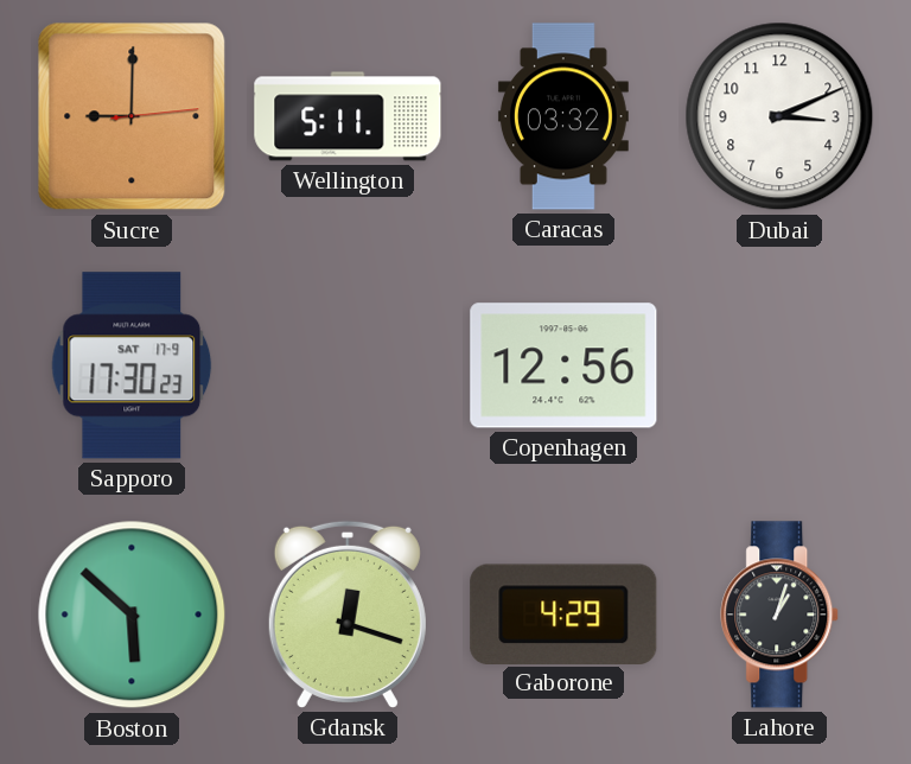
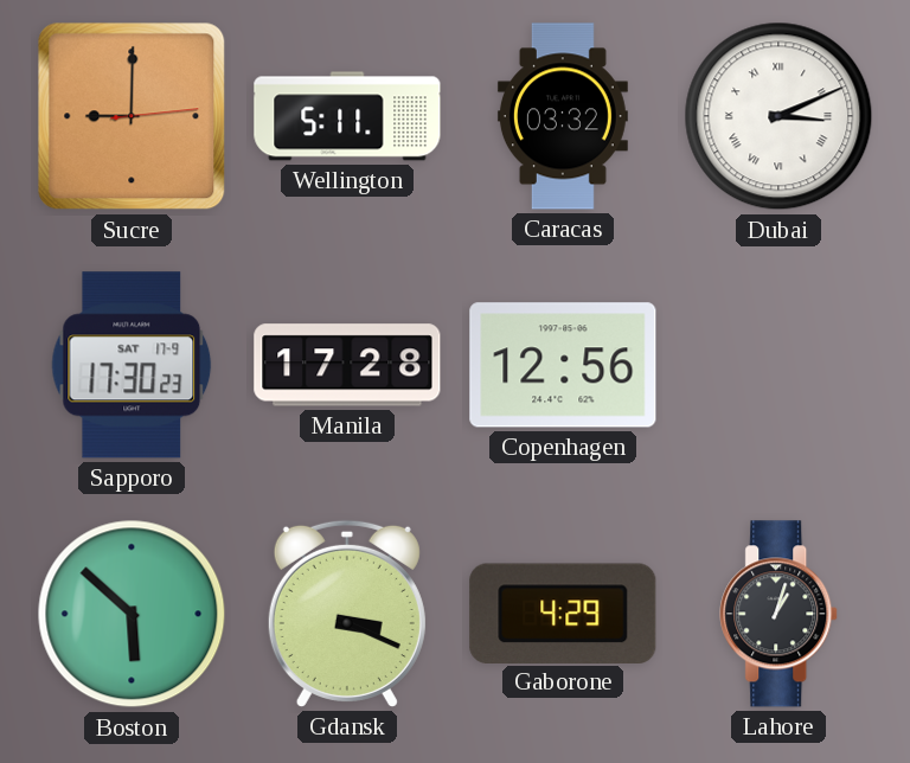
Dubai numerals: Arabic -> Roman
Manila: none -> 17:28
Gdansk: 12:18 -> 3:19
